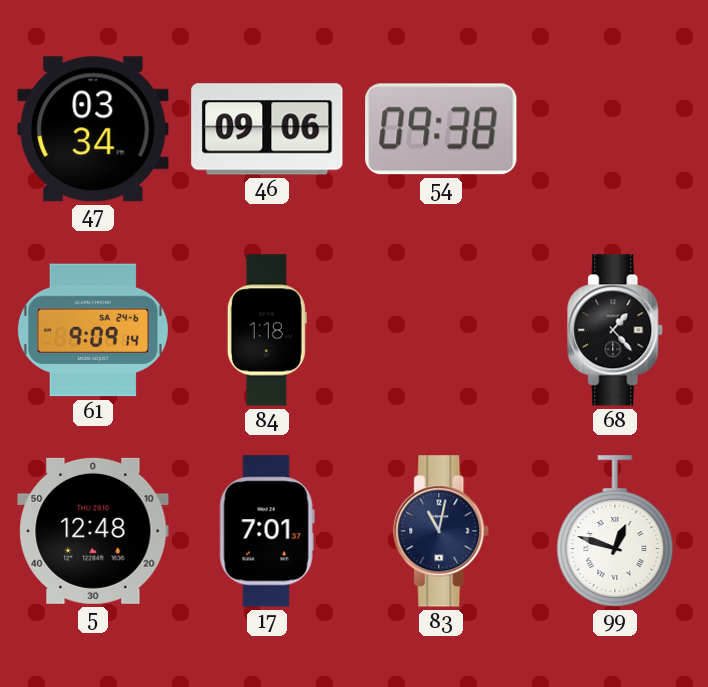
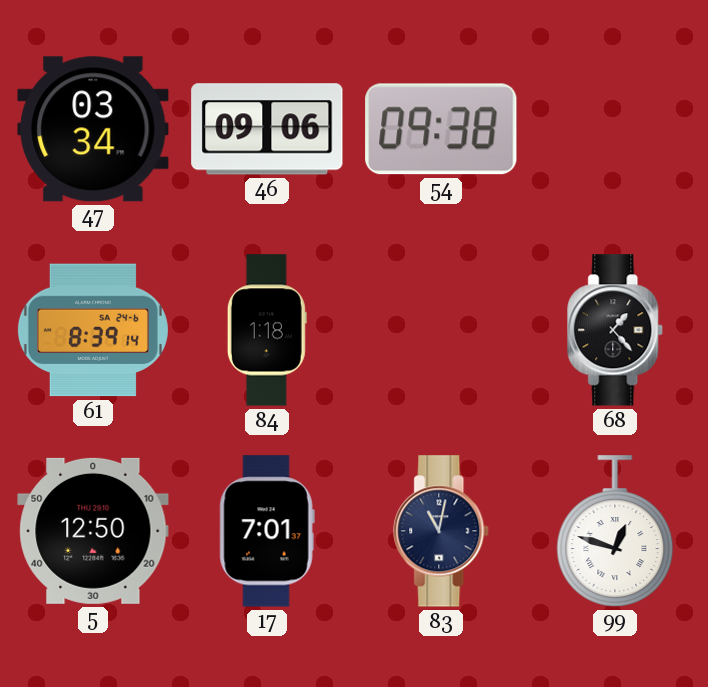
61: 9:09 -> 8:39
5: 12:48 -> 12:50
